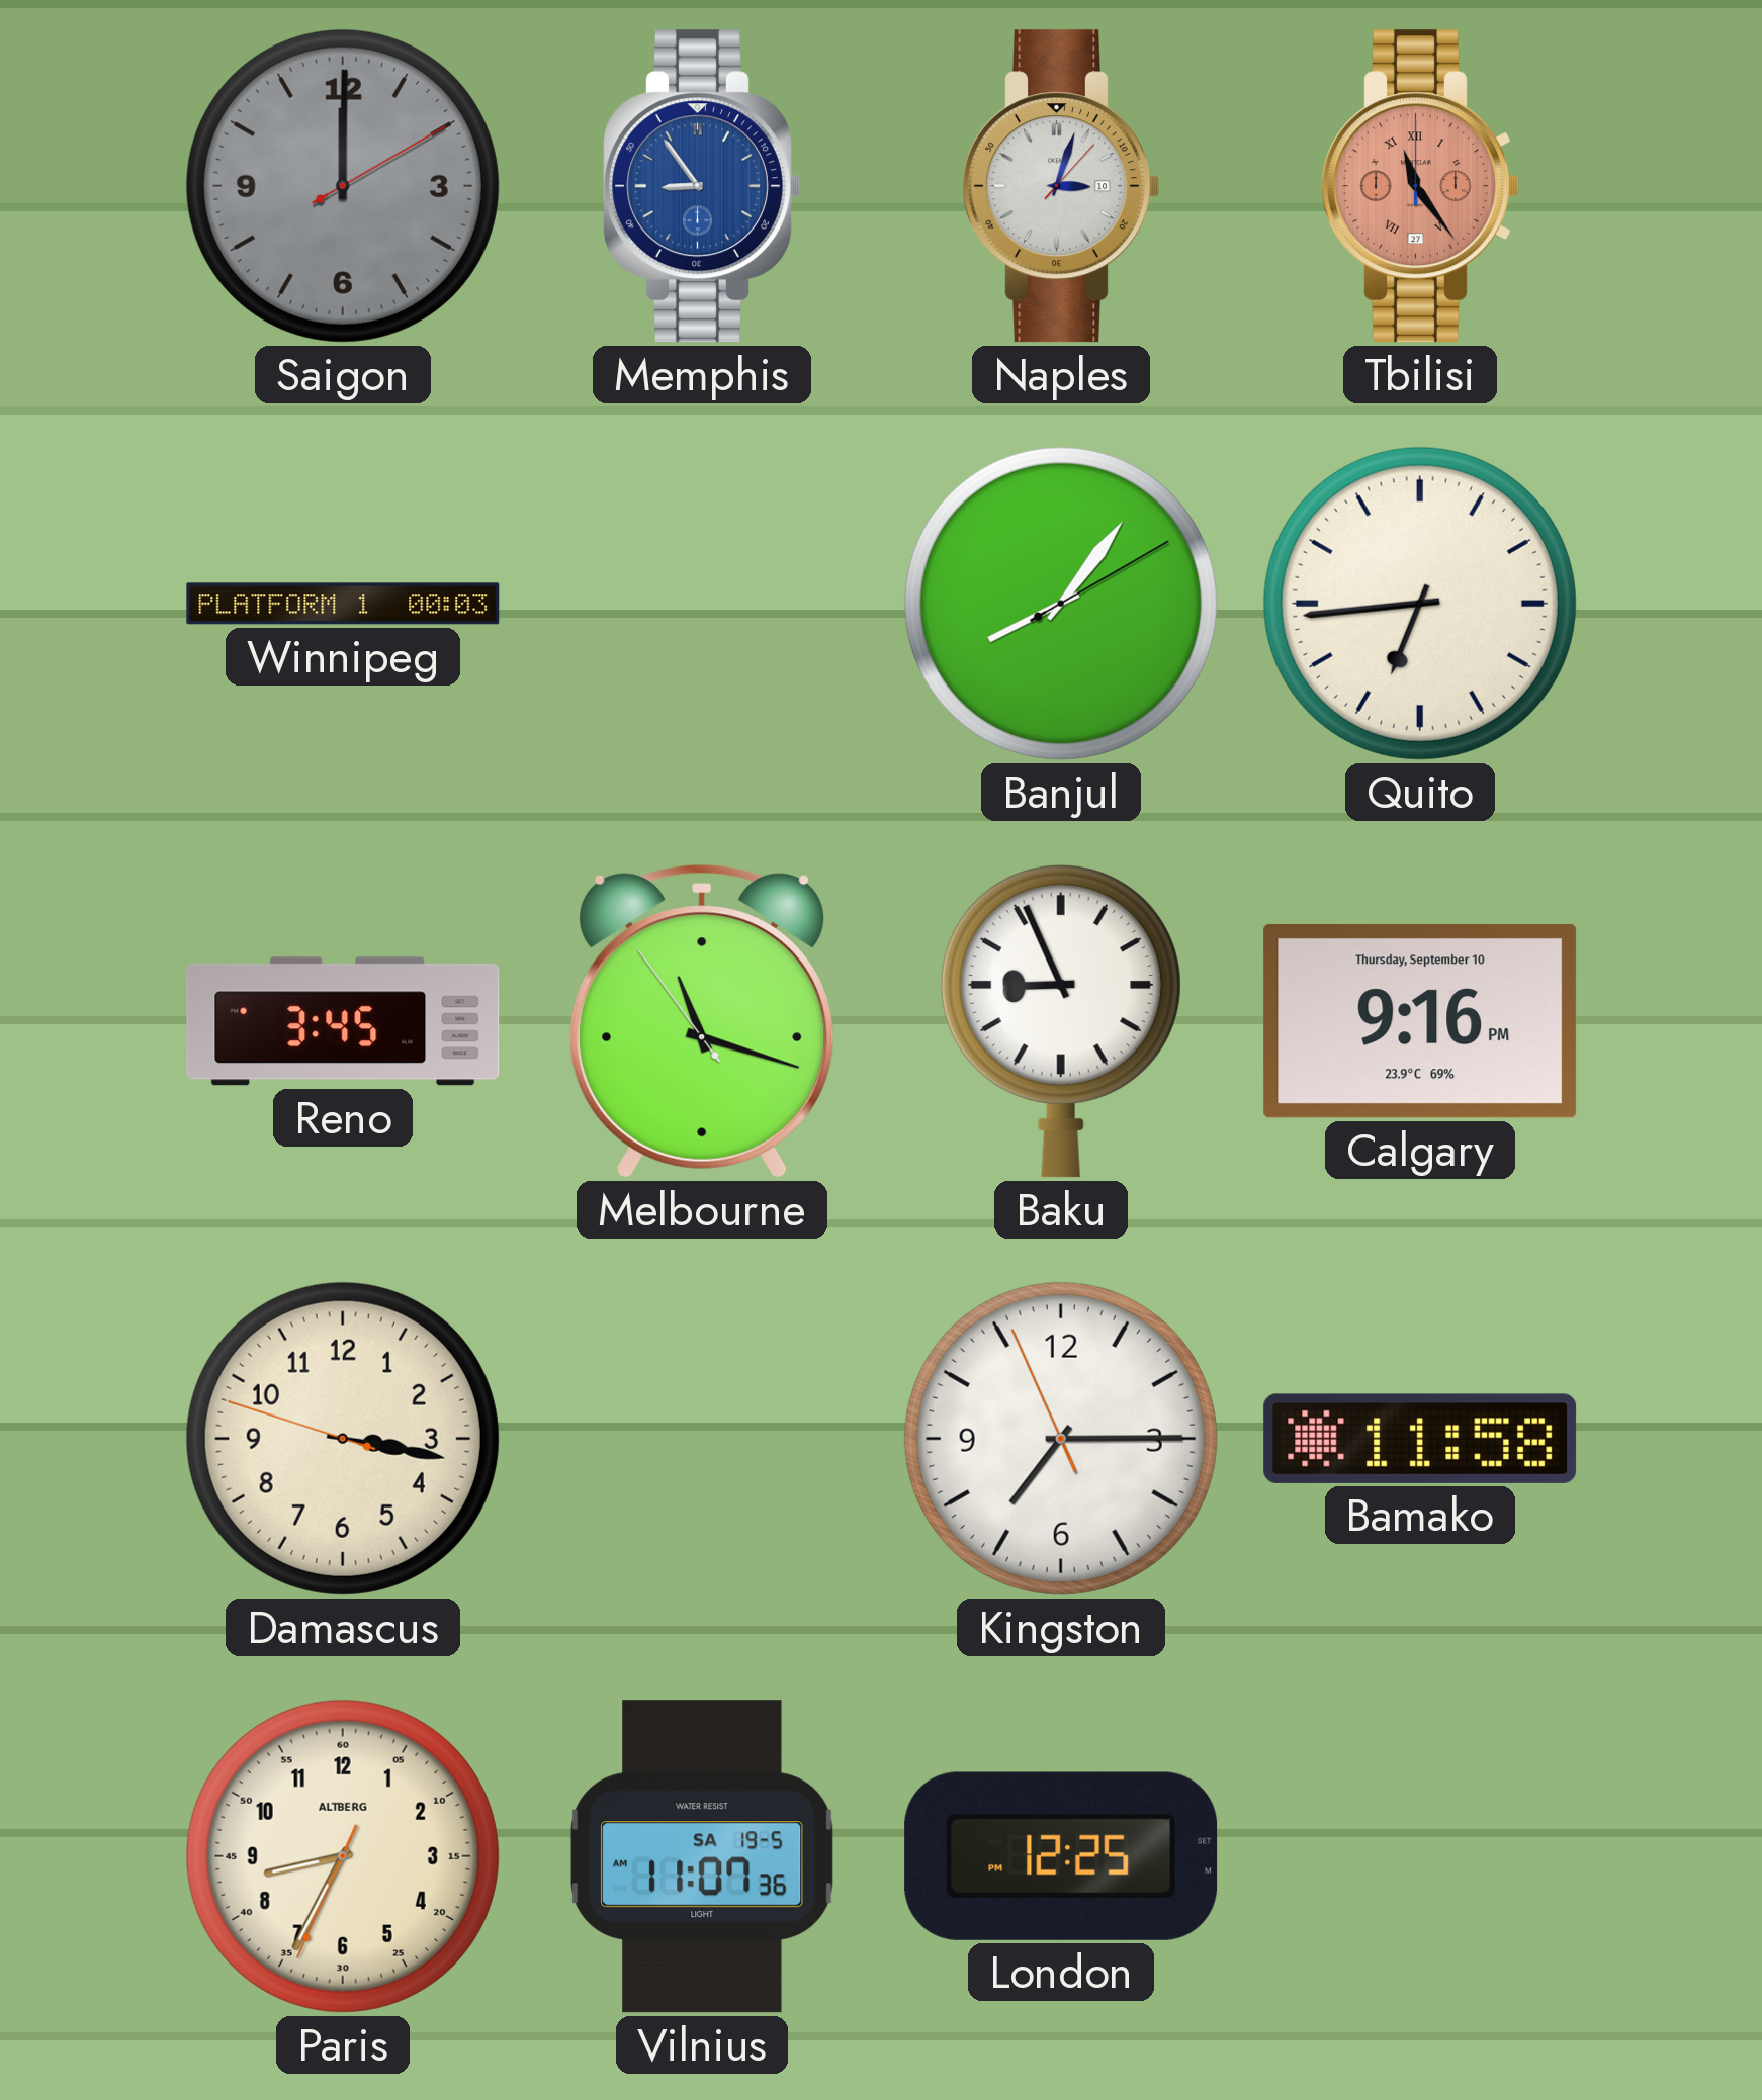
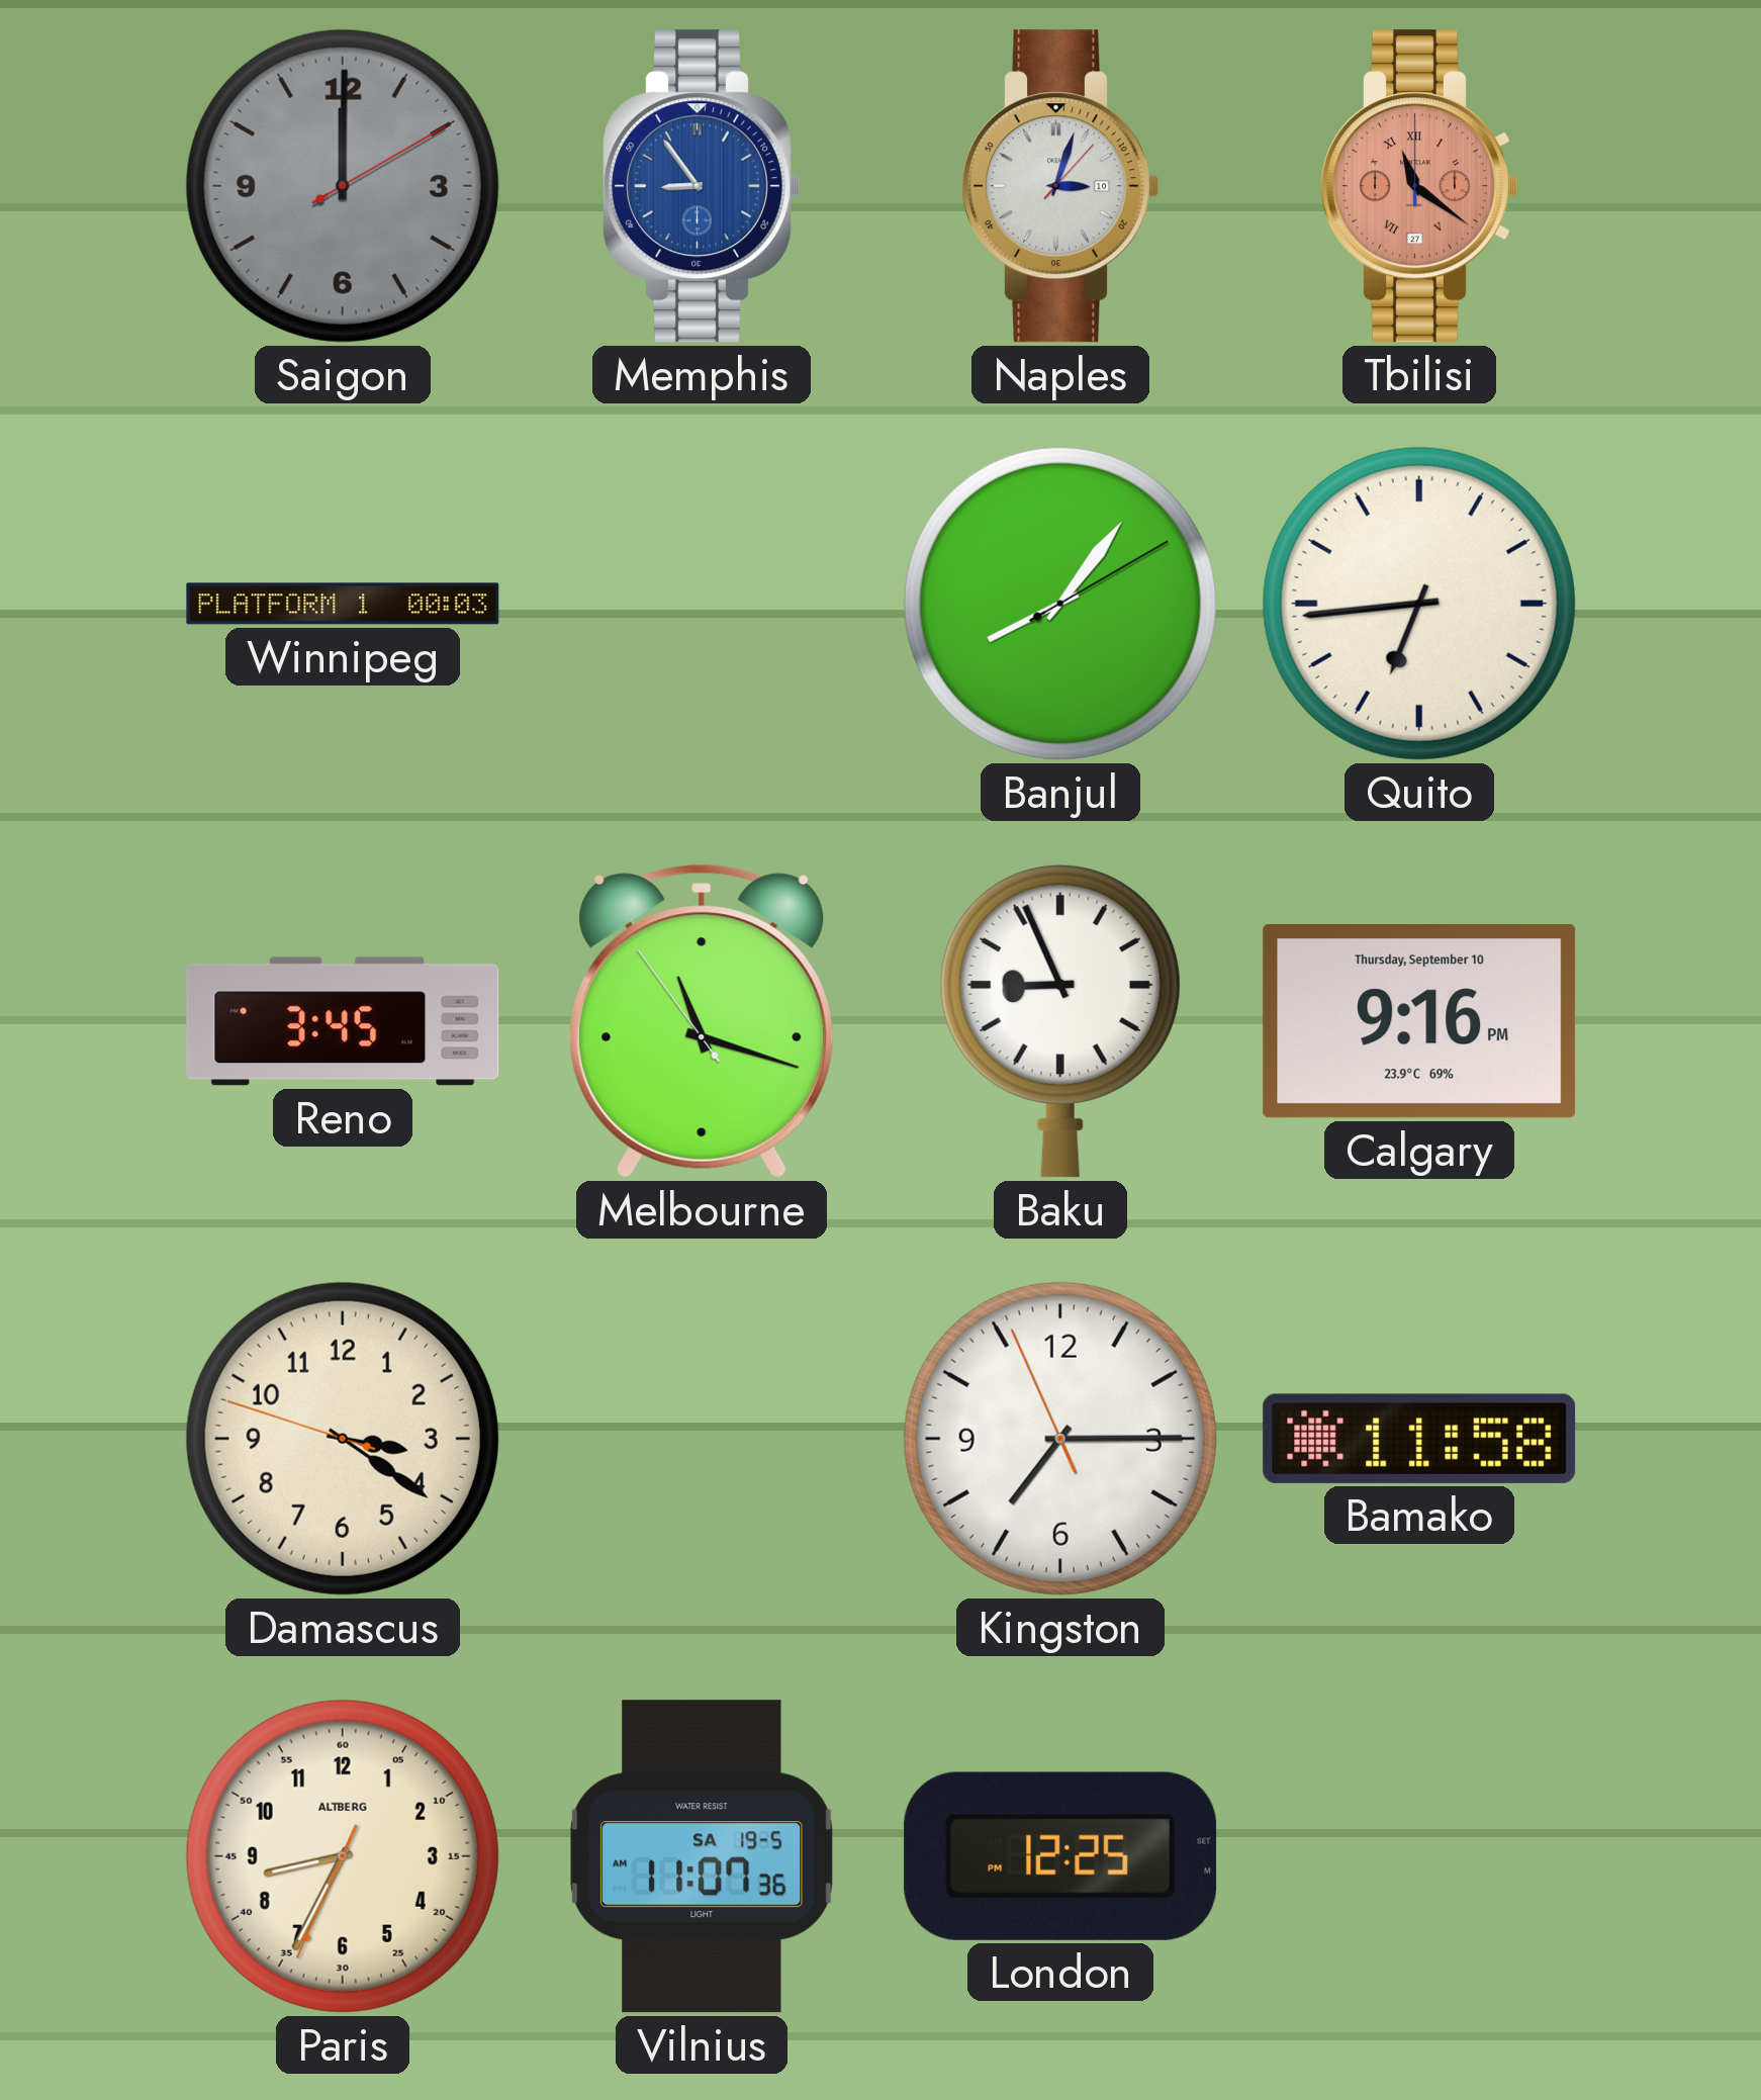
Tbilisi: 11:24 -> 11:21
Damascus: 3:16 -> 3:20
